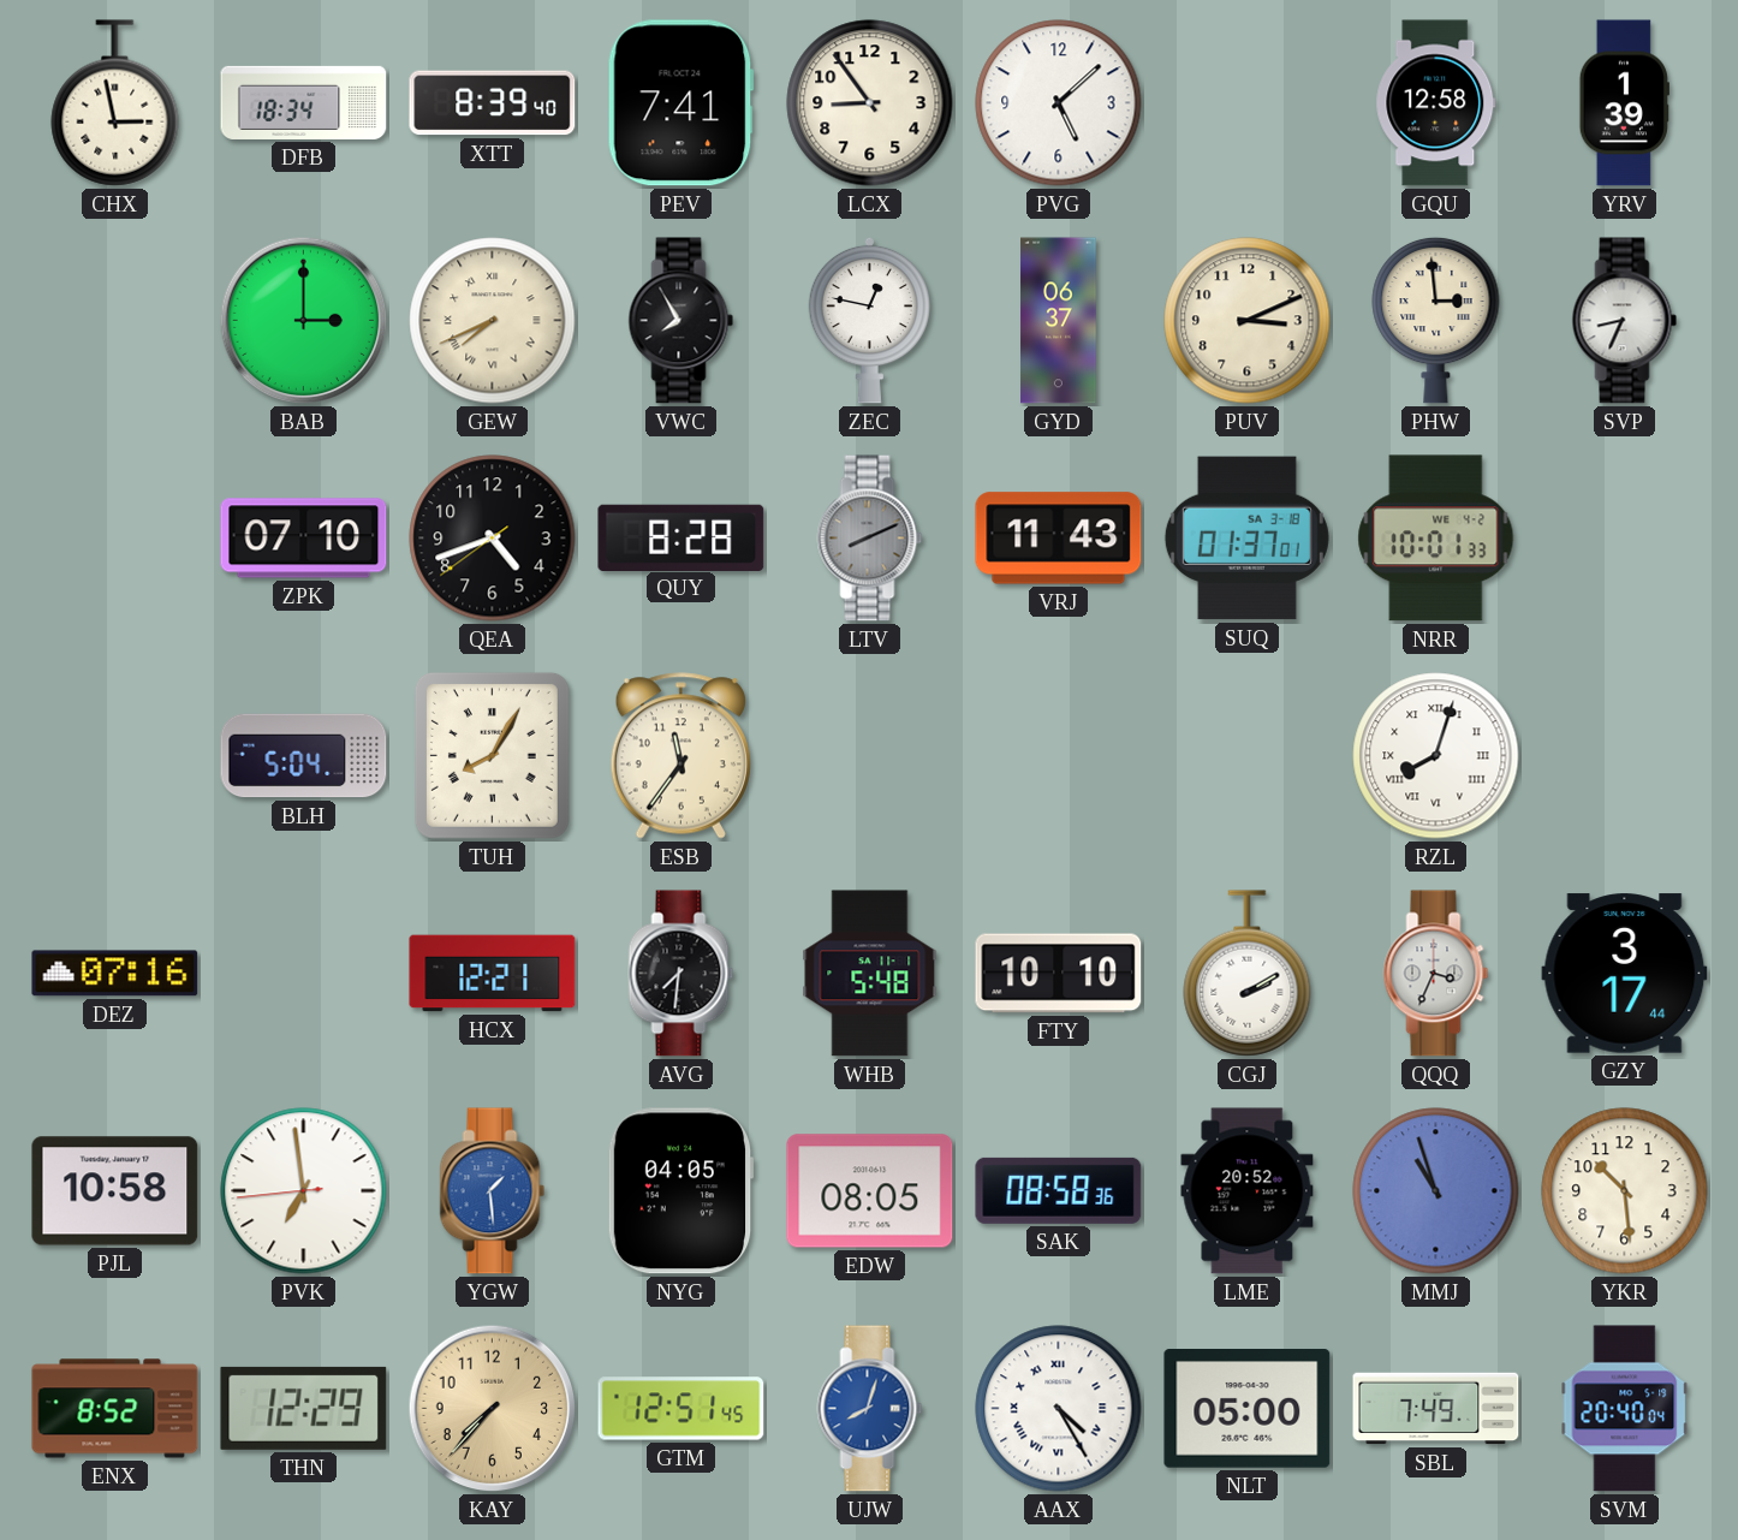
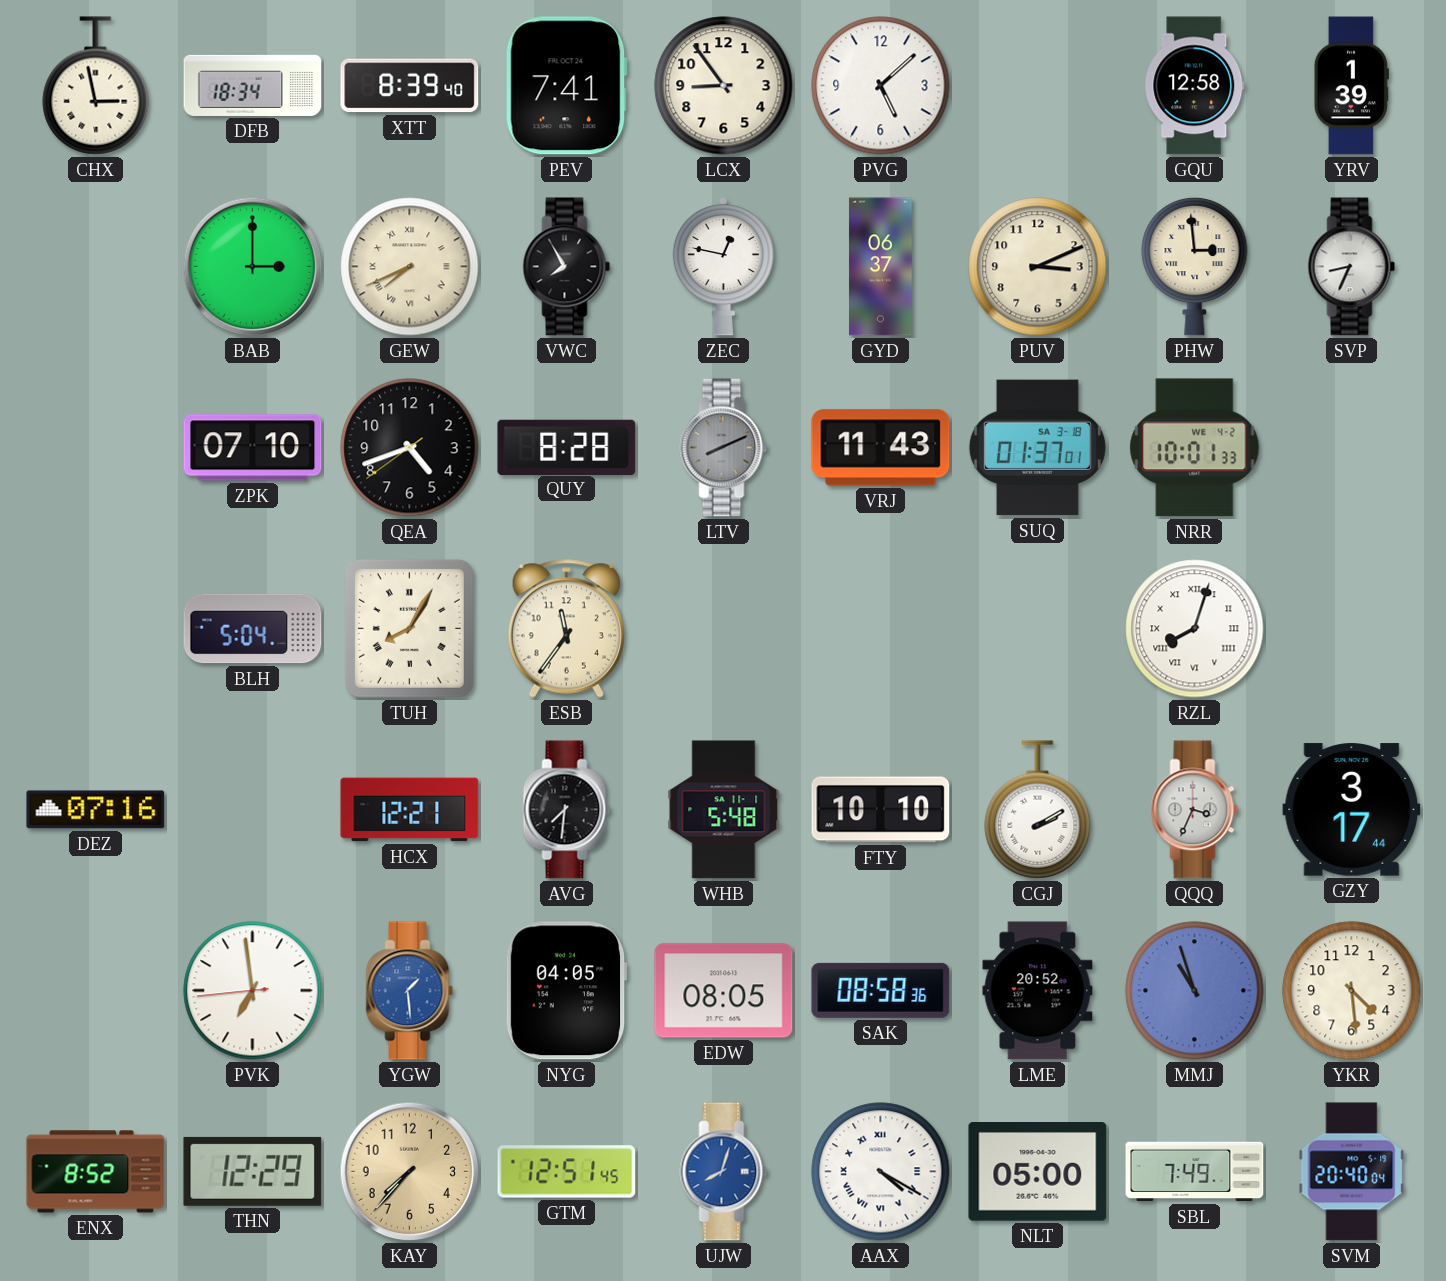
PJL: 10:58 -> none
YKR: 10:29 -> 4:29
AAX: 4:25 -> 4:20
